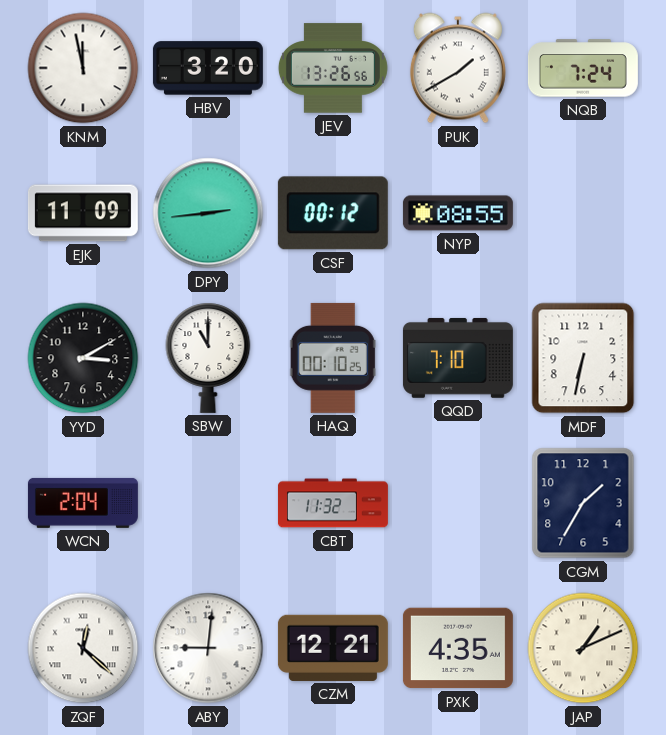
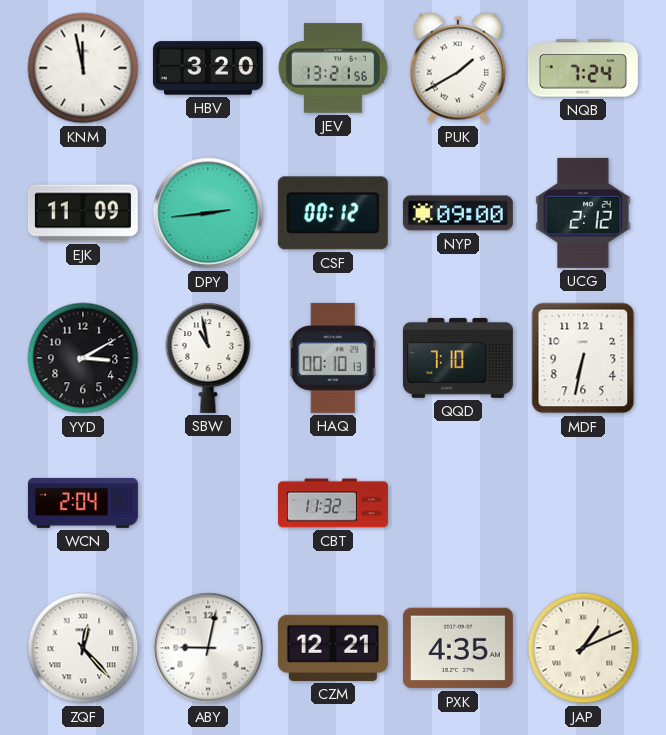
JEV: 13:26 -> 13:21
NYP: 08:55 -> 09:00
UCG: none -> 2:12
SBW: 11:00 -> 10:58
HAQ: 00:10:25 -> 00:10:13
CGM: 1:35 -> none
ZQF: 12:22 -> 12:23
ABY: 9:01 -> 9:02
